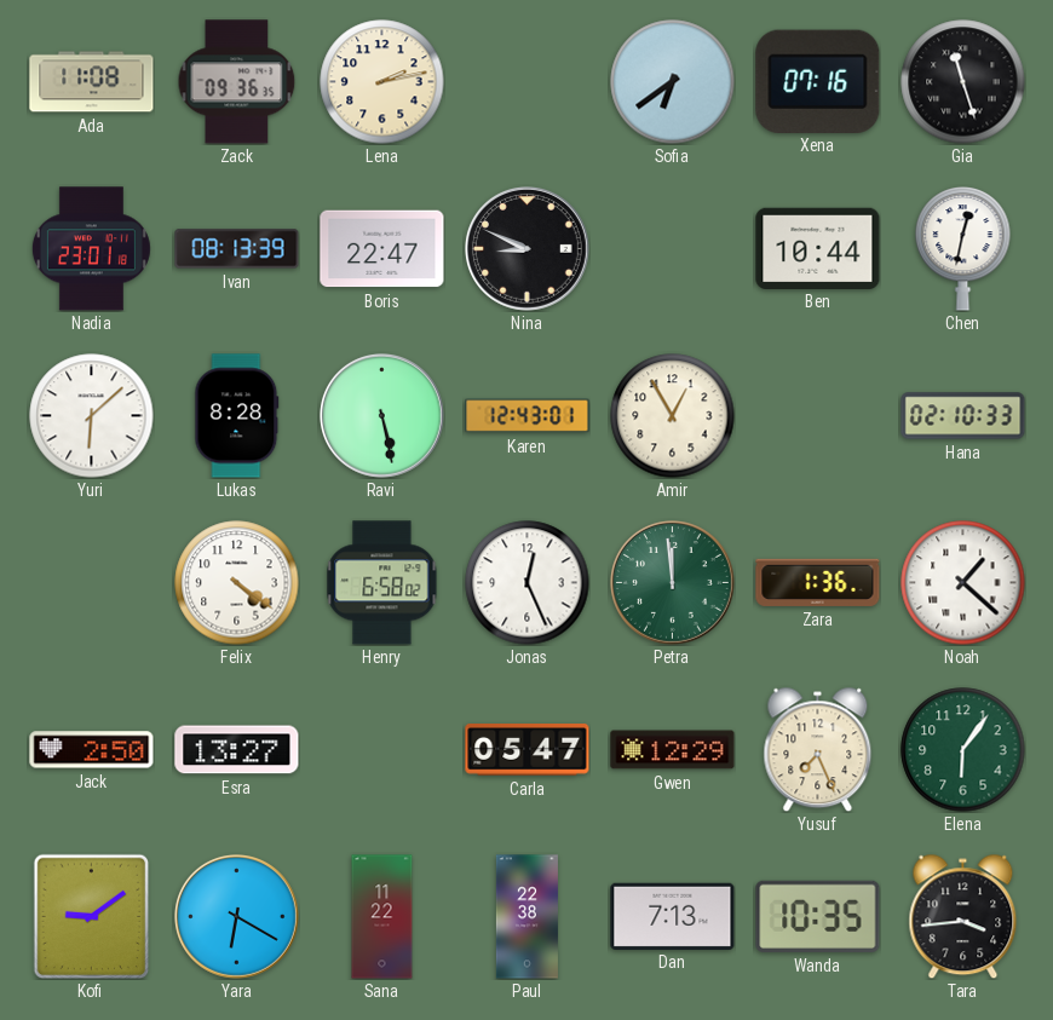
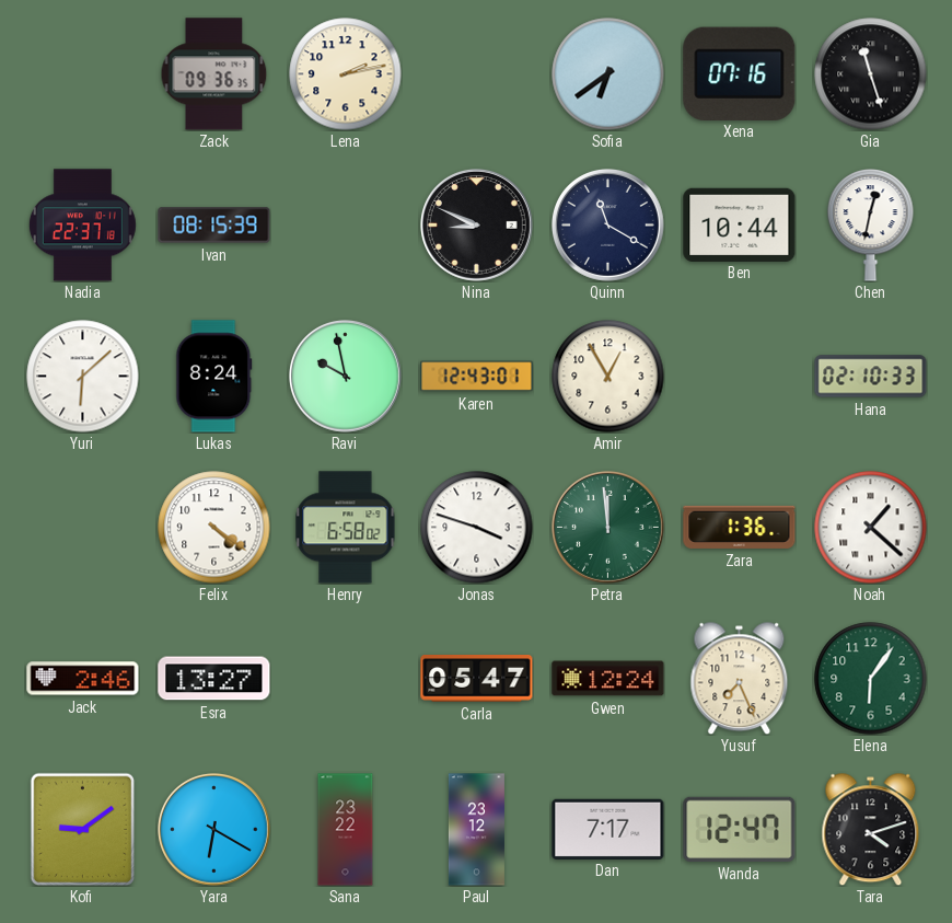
Ada: 11:08 -> none
Nadia: 23:01 -> 22:37
Ivan: 08:13 -> 08:15
Boris: 22:47 -> none
Quinn: none -> 11:20
Lukas: 8:28 -> 8:24
Ravi: 5:28 -> 9:58
Jonas: 12:26 -> 3:48
Jack: 2:50 -> 2:46
Gwen: 12:29 -> 12:24
Sana: 11:22 -> 23:22
Paul: 22:38 -> 23:12
Dan: 7:13 -> 7:17
Wanda: 10:35 -> 12:47
Tara: 3:44 -> 4:12
